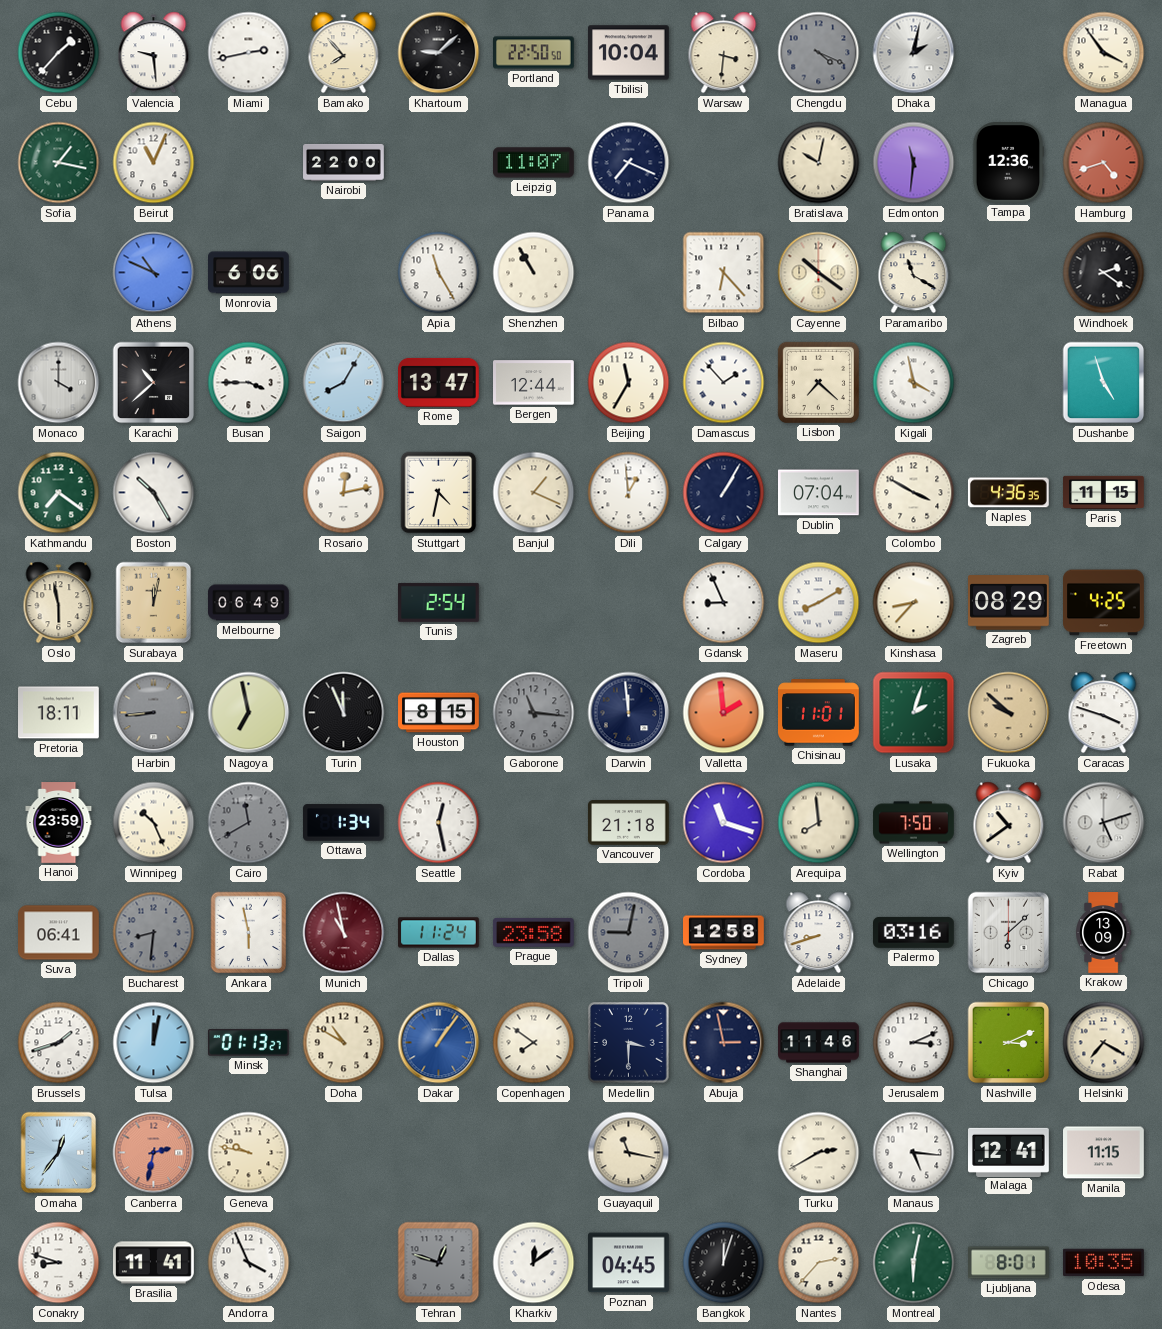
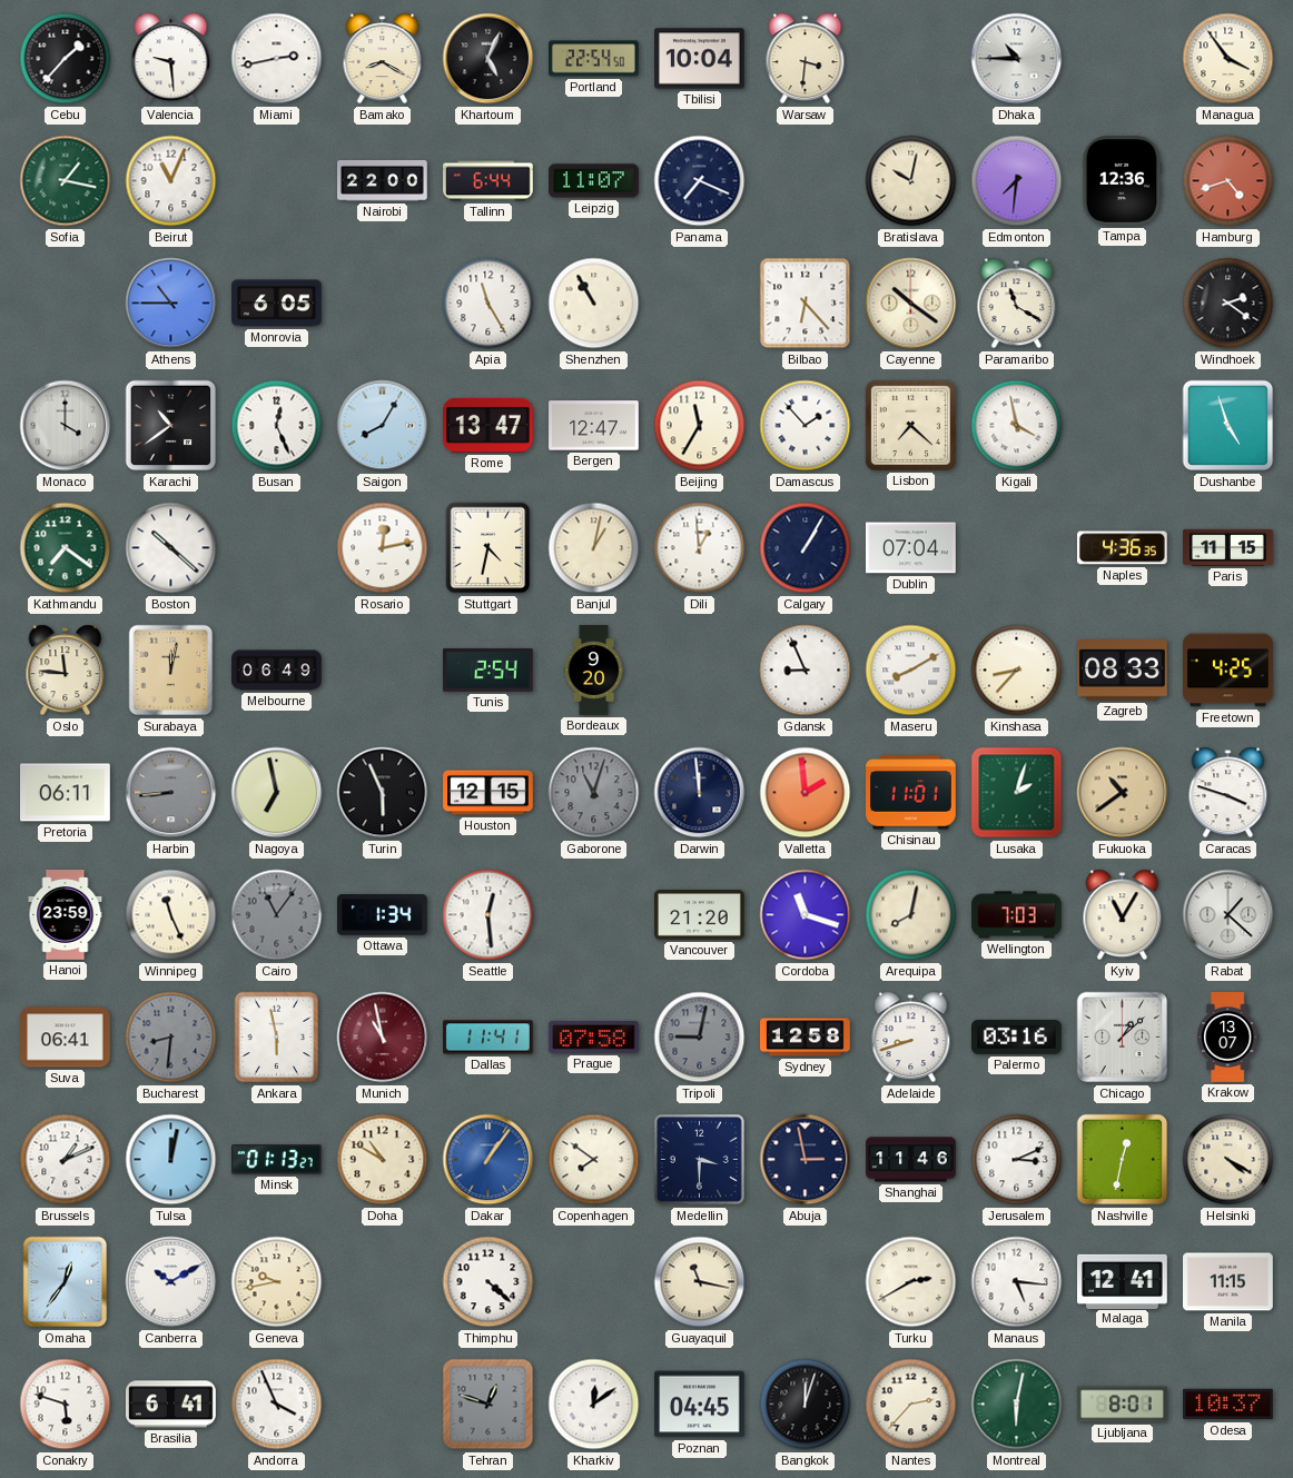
Bamako: 7:53 -> 8:20
Khartoum: 9:08 -> 5:04
Portland: 22:50 -> 22:54
Chengdu: 4:19 -> none
Dhaka: 2:02 -> 10:45
Tallinn: none -> 6:44
Edmonton: 11:31 -> 7:31
Athens: 10:49 -> 10:45
Monrovia: 6:06 -> 6:05
Karachi: 10:38 -> 10:39
Busan: 3:45 -> 12:26
Bergen: 12:44 -> 12:47
Boston: 10:25 -> 10:22
Banjul: 1:19 -> 1:02
Colombo: 3:50 -> none
Oslo: 5:58 -> 11:46
Bordeaux: none -> 9:20
Zagreb: 08:29 -> 08:33
Pretoria: 18:11 -> 06:11
Turin: 11:56 -> 5:56
Houston: 8:15 -> 12:15
Gaborone: 11:16 -> 11:03
Fukuoka: 9:52 -> 10:39
Winnipeg: 10:26 -> 11:26
Cairo: 11:40 -> 11:06
Seattle: 12:28 -> 12:29
Vancouver: 21:18 -> 21:20
Arequipa: 7:59 -> 8:02
Wellington: 7:50 -> 7:03
Kyiv: 10:39 -> 11:05
Rabat: 5:12 -> 1:22
Dallas: 11:24 -> 11:41
Prague: 23:58 -> 07:58
Chicago: 6:08 -> 1:08
Krakow: 13:09 -> 13:07
Brussels: 1:42 -> 1:11
Nashville: 3:11 -> 12:32
Helsinki: 7:20 -> 4:20
Canberra: 2:32 -> 10:10
Canberra dial: salmon -> white
Geneva: 9:47 -> 9:43
Thimphu: none -> 4:22
Conakry: 8:48 -> 5:48
Brasilia: 11:41 -> 6:41
Odesa: 10:35 -> 10:37
